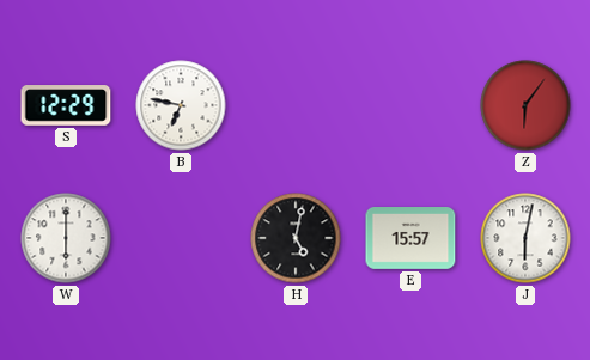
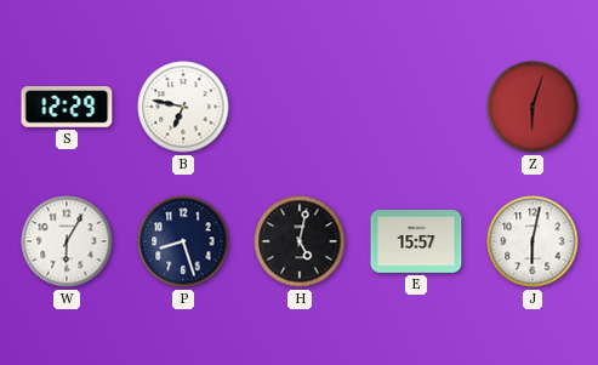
Z: 6:06 -> 6:03
W: 6:00 -> 6:05
P: none -> 8:27
